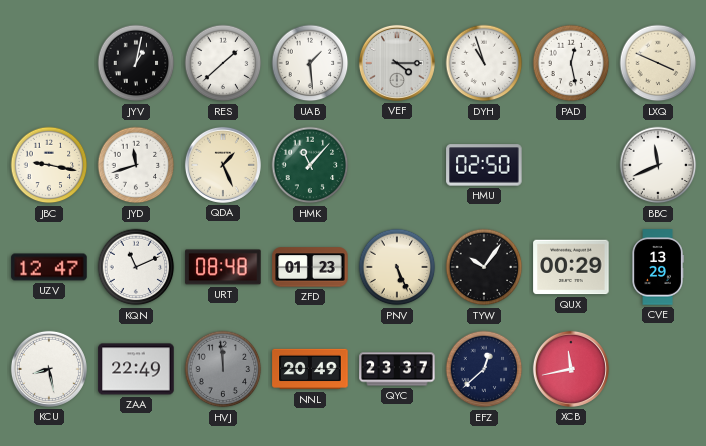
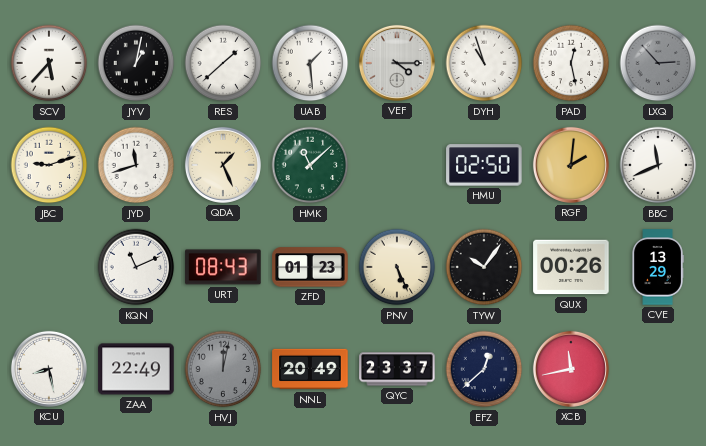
SCV: none -> 5:37
LXQ: 3:49 -> 2:53
LXQ dial: cream -> grey
JBC: 9:17 -> 9:12
HMK: 11:07 -> 11:08
RGF: none -> 2:01
UZV: 12:47 -> none
URT: 08:48 -> 08:43
QUX: 00:29 -> 00:26
HVJ: 11:59 -> 12:02
